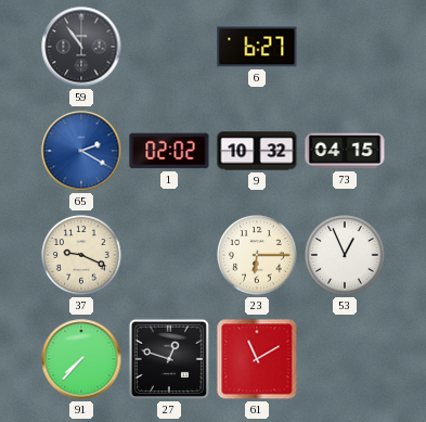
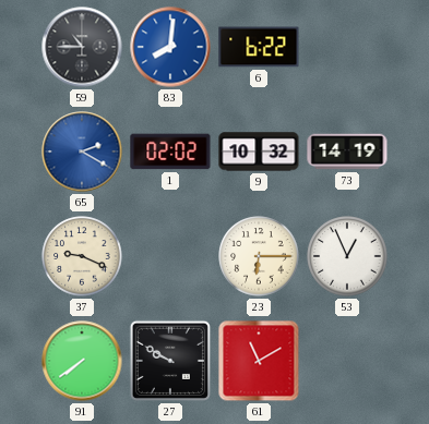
59: 10:54 -> 10:45
83: none -> 8:01
6: 6:27 -> 6:22
73: 04:15 -> 14:19
91: 7:37 -> 7:39
27: 12:48 -> 9:50
